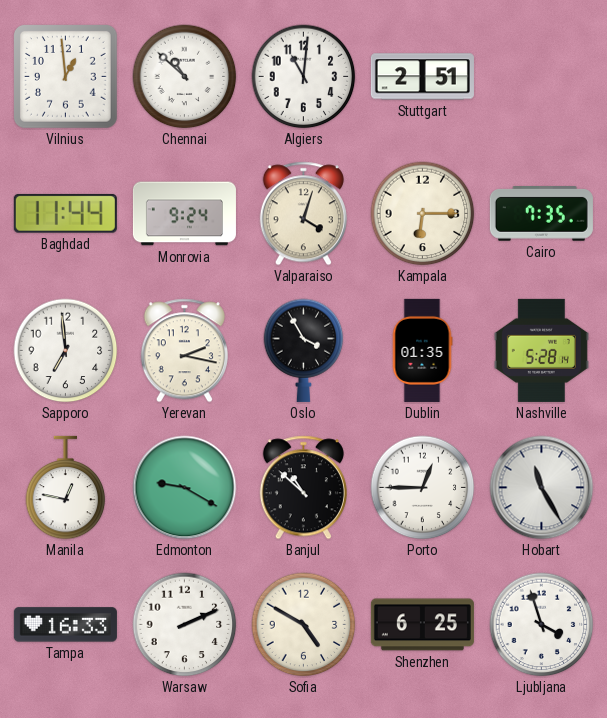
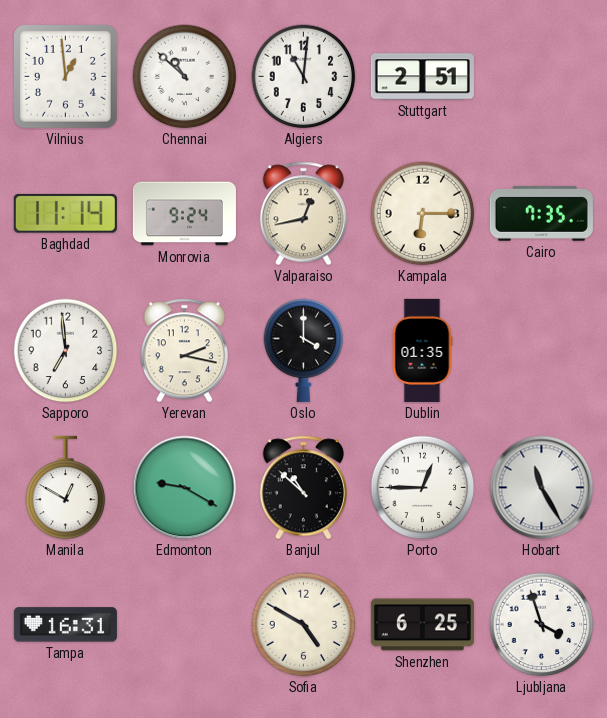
Baghdad: 11:44 -> 11:14
Valparaiso: 4:03 -> 12:43
Oslo: 3:55 -> 4:00
Nashville: 5:28 -> none
Manila: 12:47 -> 12:50
Tampa: 16:33 -> 16:31
Warsaw: 2:11 -> none
